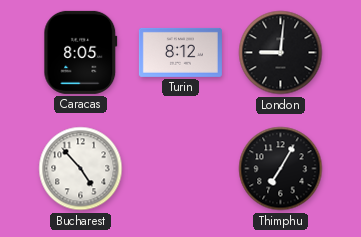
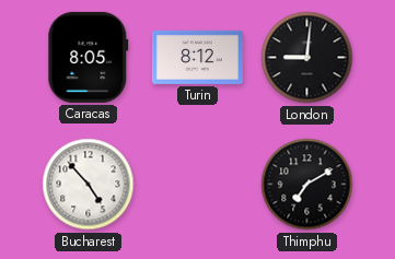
Thimphu: 7:05 -> 7:10
